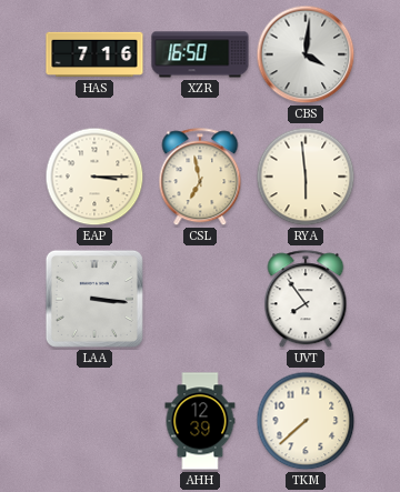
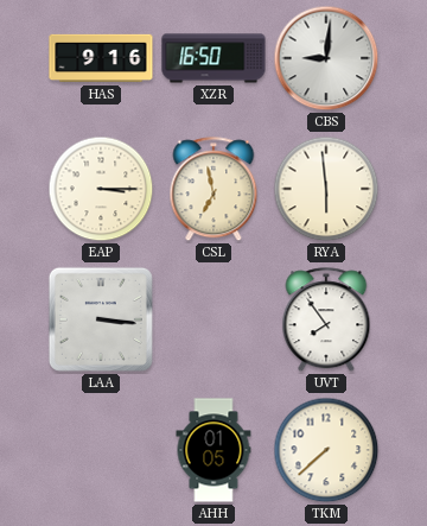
HAS: 7:16 -> 9:16
CBS: 4:01 -> 9:01
AHH: 12:39 -> 01:05
